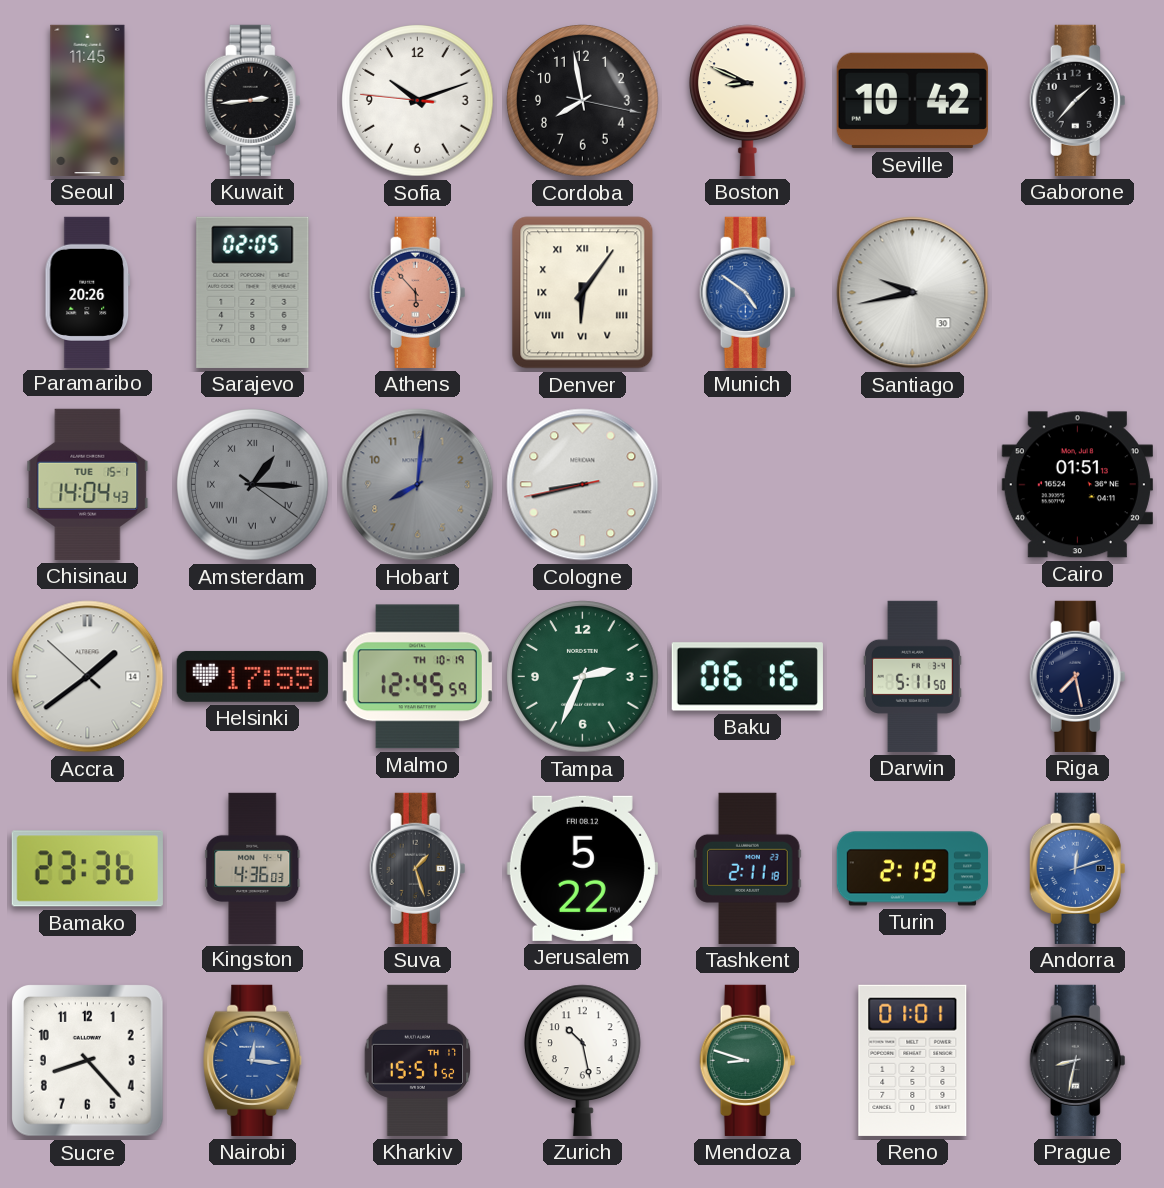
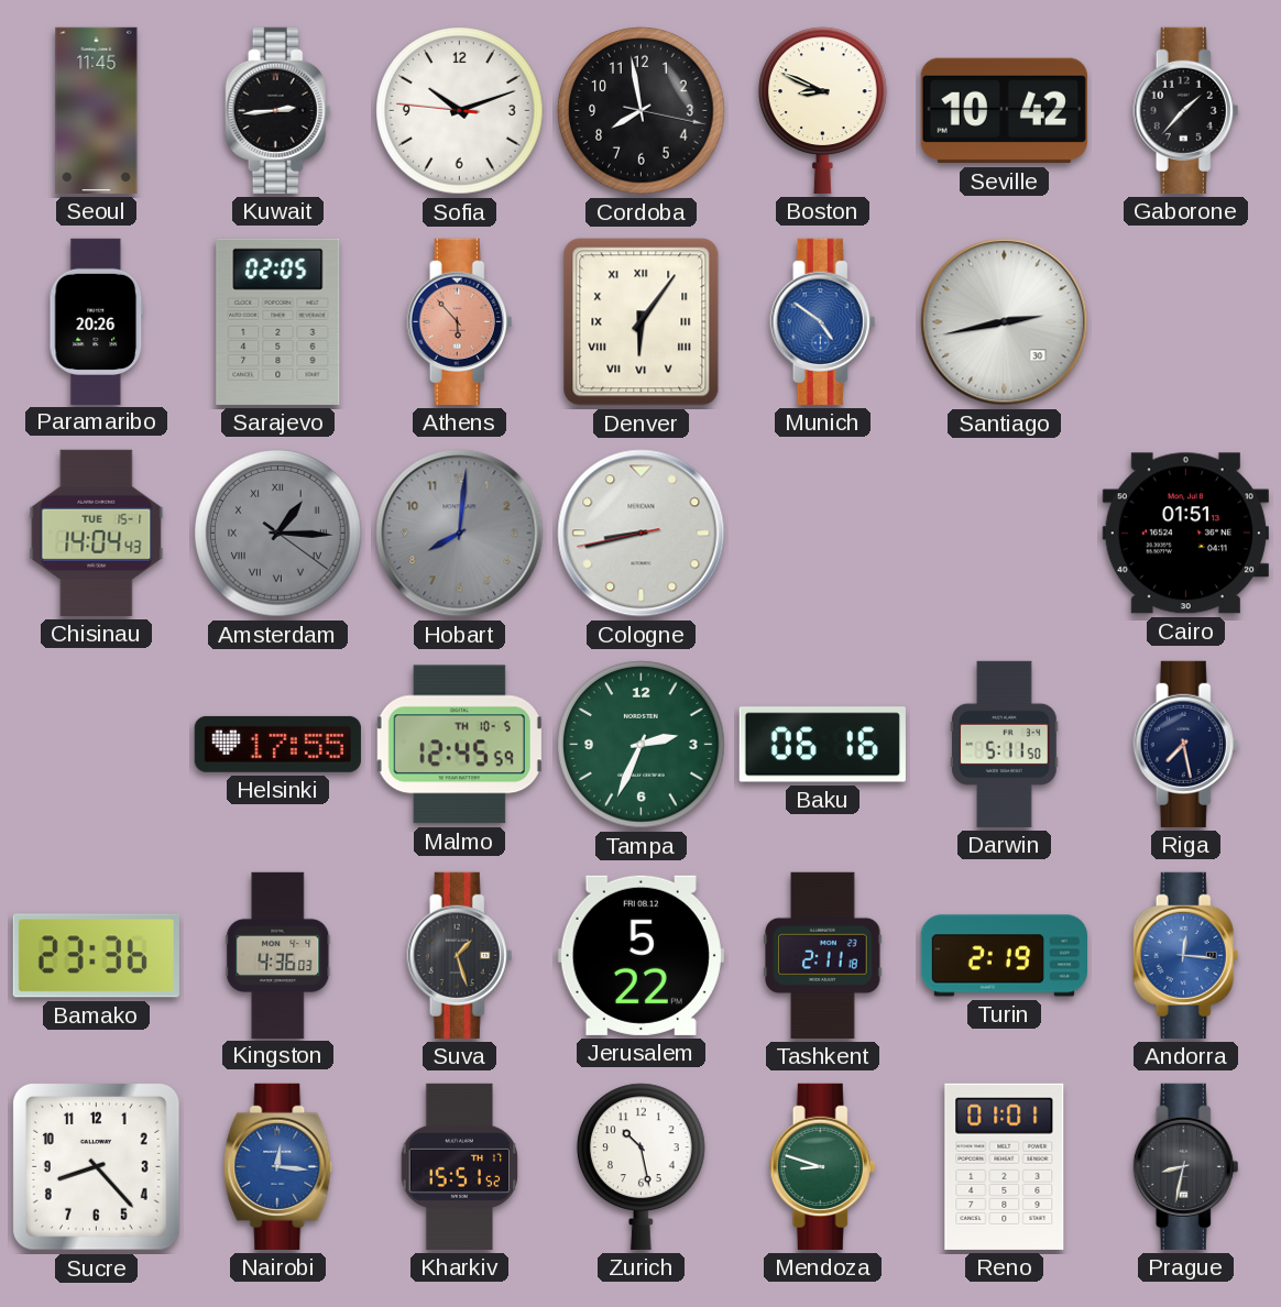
Santiago: 9:43 -> 2:43
Accra: 1:38 -> none
Malmo date: TH 10-19 -> TH 10-5
Andorra: 12:12 -> 12:16
